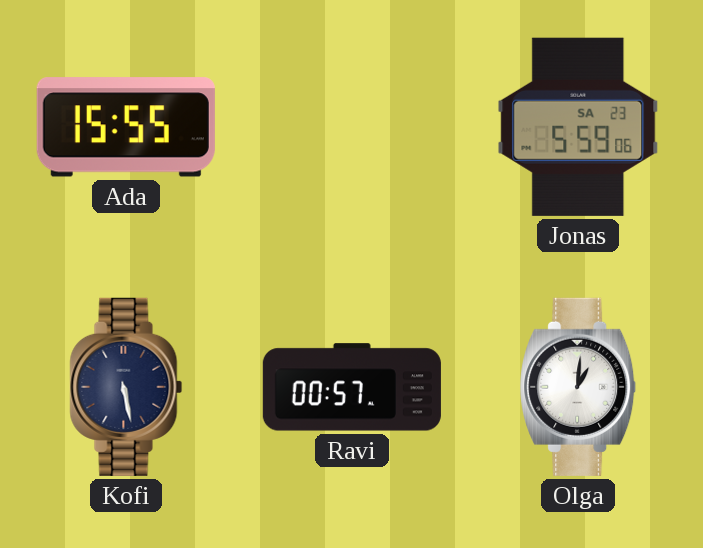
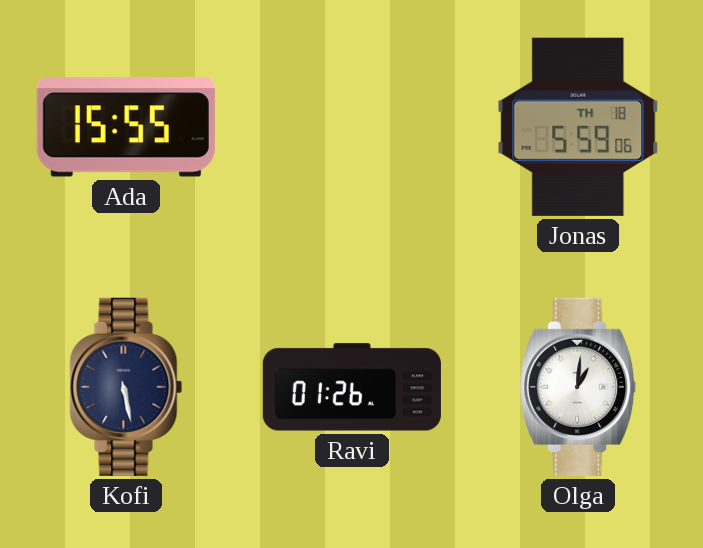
Jonas date: SA 23 -> TH 18
Ravi: 00:57 -> 01:26
